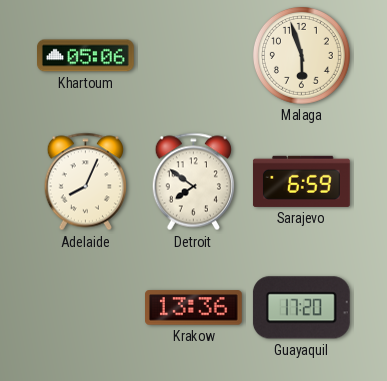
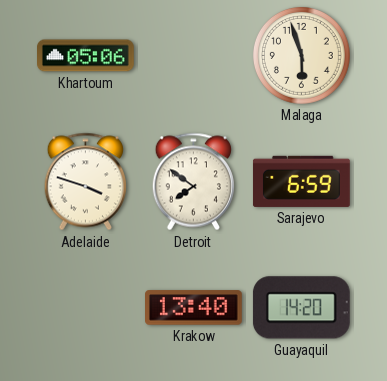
Adelaide: 8:04 -> 3:48
Krakow: 13:36 -> 13:40
Guayaquil: 17:20 -> 14:20
